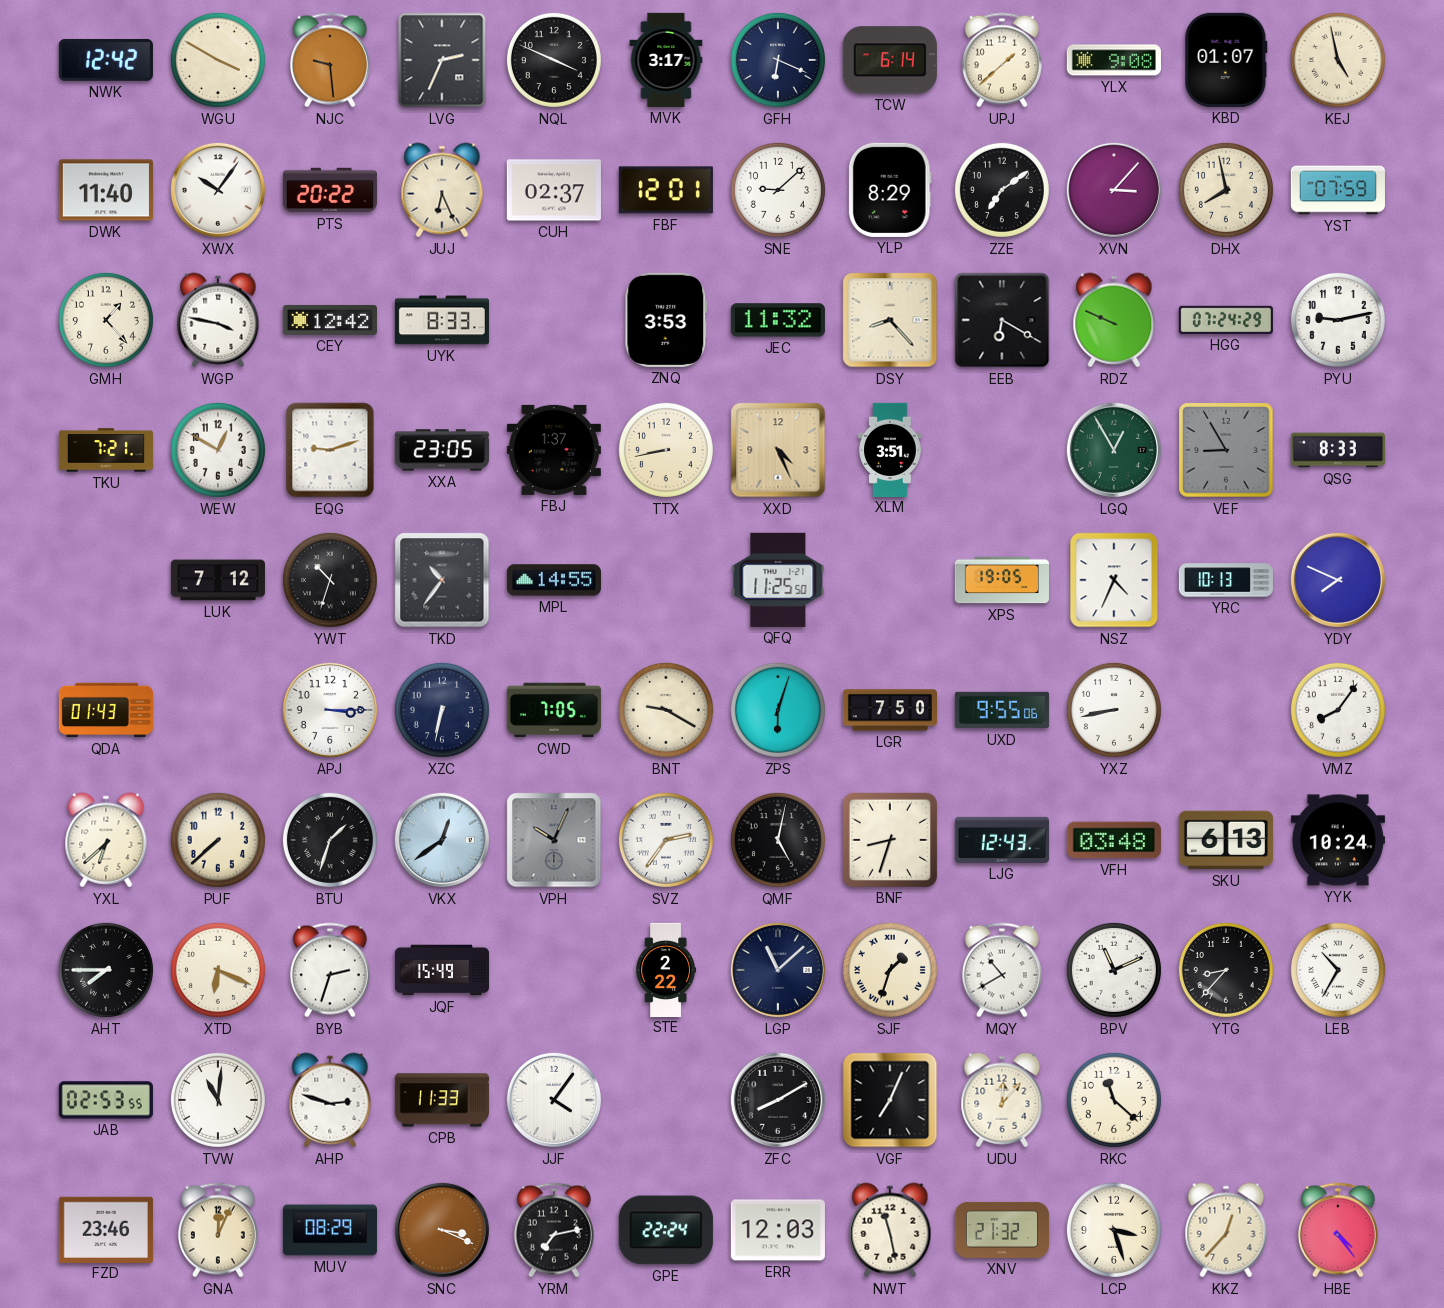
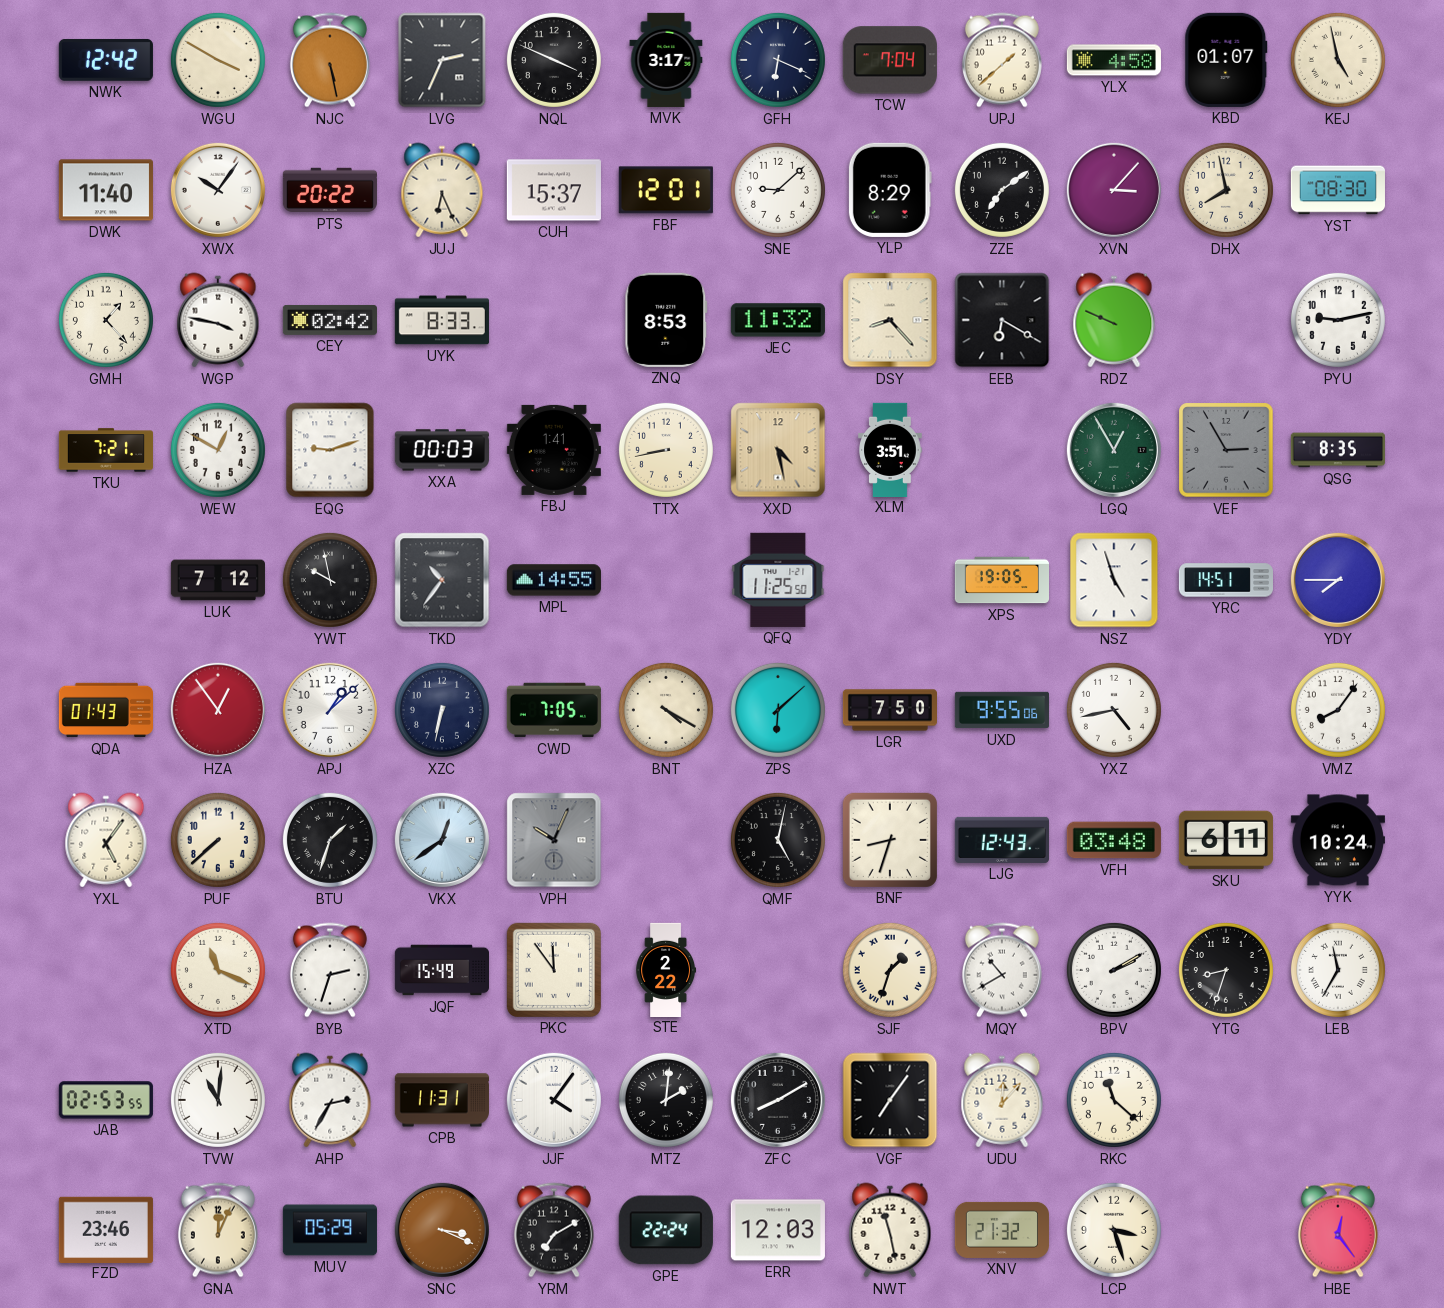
NJC: 9:29 -> 5:28
TCW: 6:14 -> 7:04
YLX: 9:08 -> 4:58
CUH: 02:37 -> 15:37
YST: 07:59 -> 08:30
CEY: 12:42 -> 02:42
ZNQ: 3:53 -> 8:53
HGG: 07:24 -> none
XXA: 23:05 -> 00:03
FBJ: 1:37 -> 1:41
XXD: 4:26 -> 4:28
VEF: 8:55 -> 2:55
QSG: 8:33 -> 8:35
YWT: 10:33 -> 9:58
NSZ: 4:34 -> 4:57
YRC: 10:13 -> 14:51
YDY: 7:49 -> 7:45
HZA: none -> 12:54
APJ: 3:15 -> 1:08
BNT: 9:20 -> 4:20
ZPS: 6:03 -> 6:08
YXZ: 8:43 -> 4:43
YXL: 6:38 -> 5:06
SVZ: 2:36 -> none
SKU: 6:13 -> 6:11
AHT: 7:45 -> none
XTD: 6:19 -> 11:19
PKC: none -> 11:54
LGP: 11:08 -> none
BPV: 11:11 -> 2:10
YTG: 8:37 -> 8:33
LEB: 10:35 -> 11:35
AHP: 2:48 -> 2:35
CPB: 11:33 -> 11:31
MTZ: none -> 2:01
VGF: 7:04 -> 7:06
MUV: 08:29 -> 05:29
YRM: 7:13 -> 7:10
KKZ: 12:37 -> none
HBE: 4:24 -> 12:24
